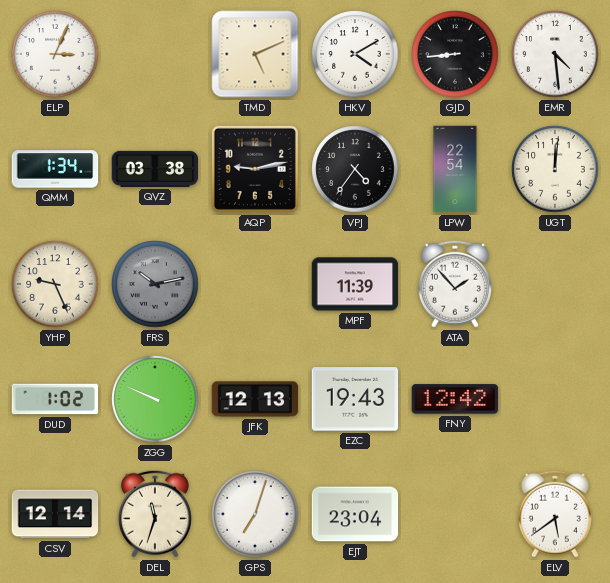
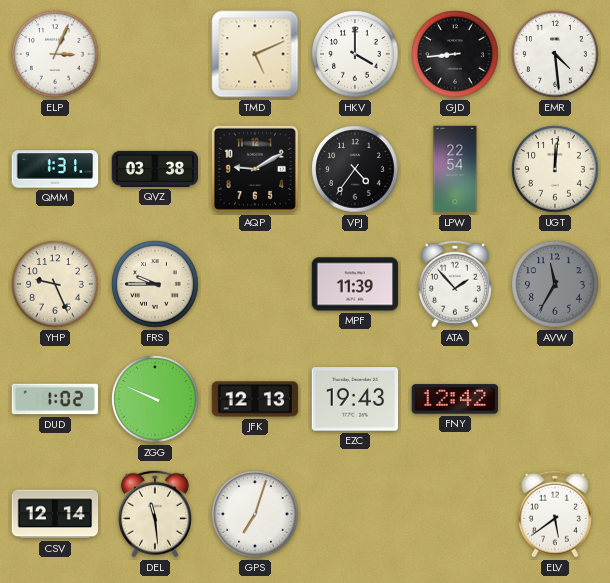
HKV: 4:10 -> 4:00
QMM: 1:34 -> 1:31
AQP: 9:13 -> 9:10
FRS: 10:13 -> 9:45
FRS dial: grey -> cream
AVW: none -> 11:35
DEL: 11:33 -> 11:29
EJT: 23:04 -> none
